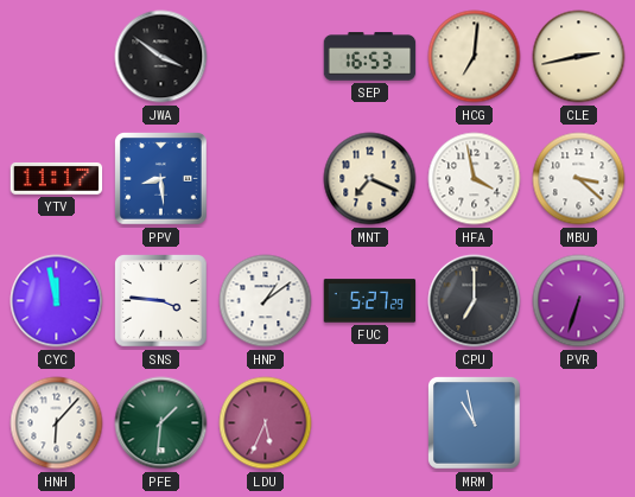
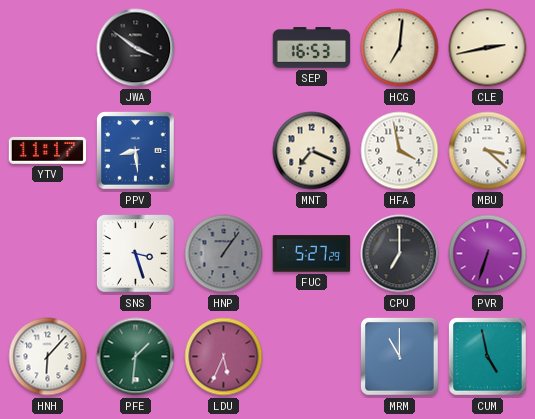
CYC: 11:58 -> none
SNS: 3:46 -> 3:27
HNP: 1:09 -> 1:06
HNP dial: white -> grey
MRM: 10:58 -> 11:00
CUM: none -> 4:58
